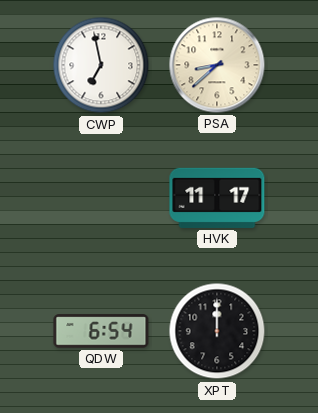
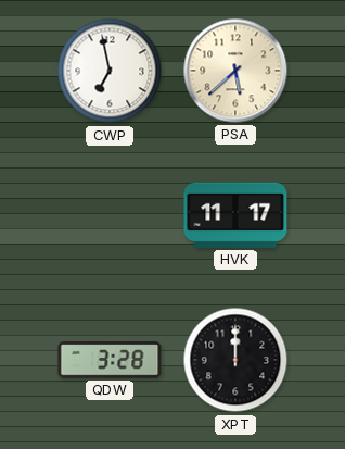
PSA: 8:38 -> 5:38
QDW: 6:54 -> 3:28
